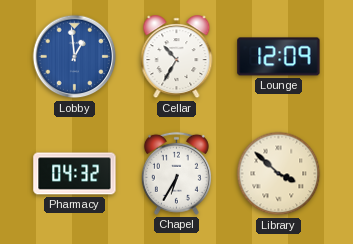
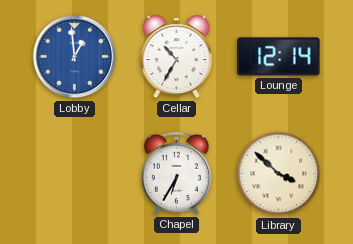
Lounge: 12:09 -> 12:14
Pharmacy: 04:32 -> none
